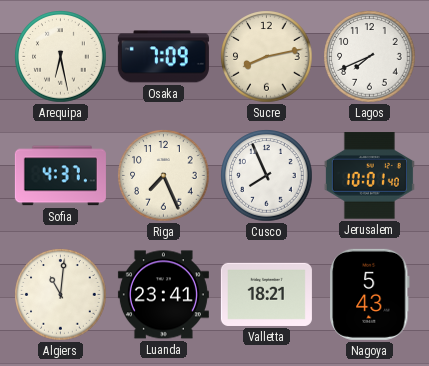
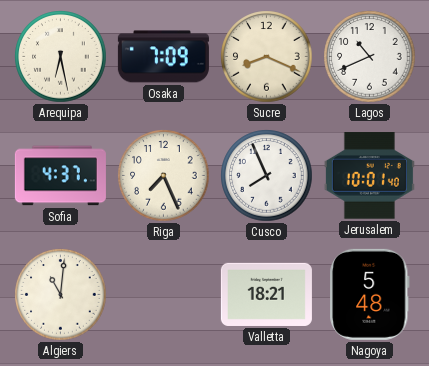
Sucre: 8:13 -> 8:19
Lagos: 7:41 -> 10:41
Luanda: 23:41 -> none
Nagoya: 5:43 -> 5:48
